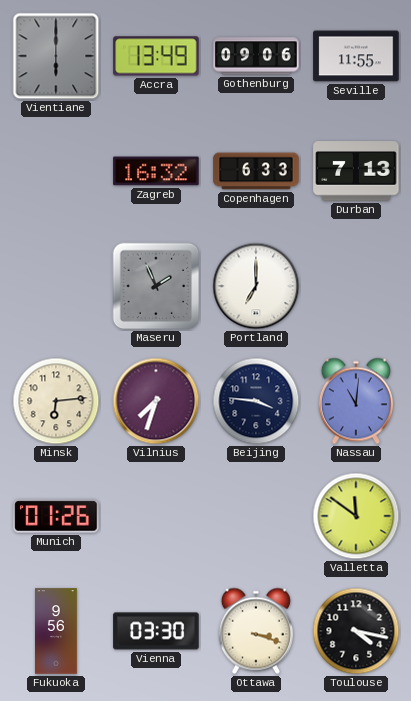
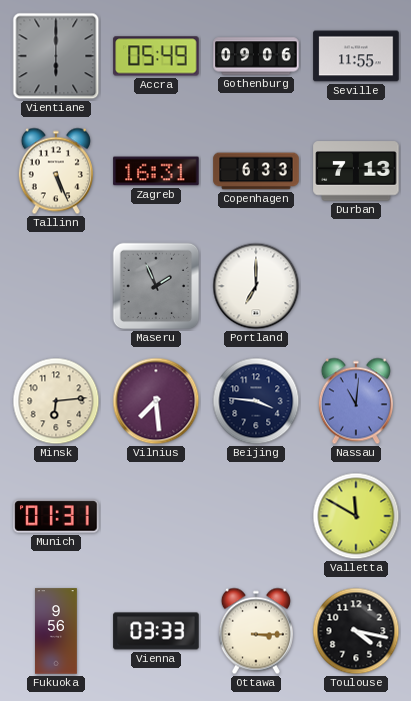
Accra: 13:49 -> 05:49
Tallinn: none -> 5:26
Zagreb: 16:32 -> 16:31
Vilnius: 7:33 -> 7:29
Munich: 01:26 -> 01:31
Valletta: 11:51 -> 11:50
Vienna: 03:30 -> 03:33
Ottawa: 3:18 -> 3:15
